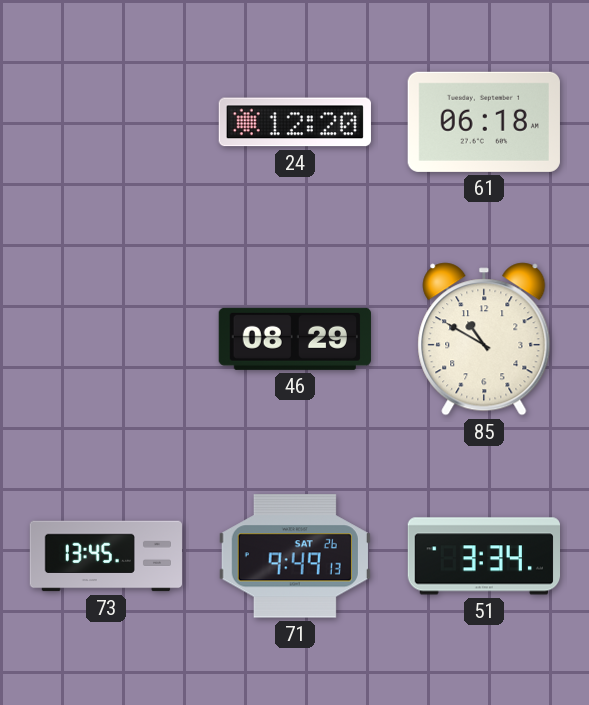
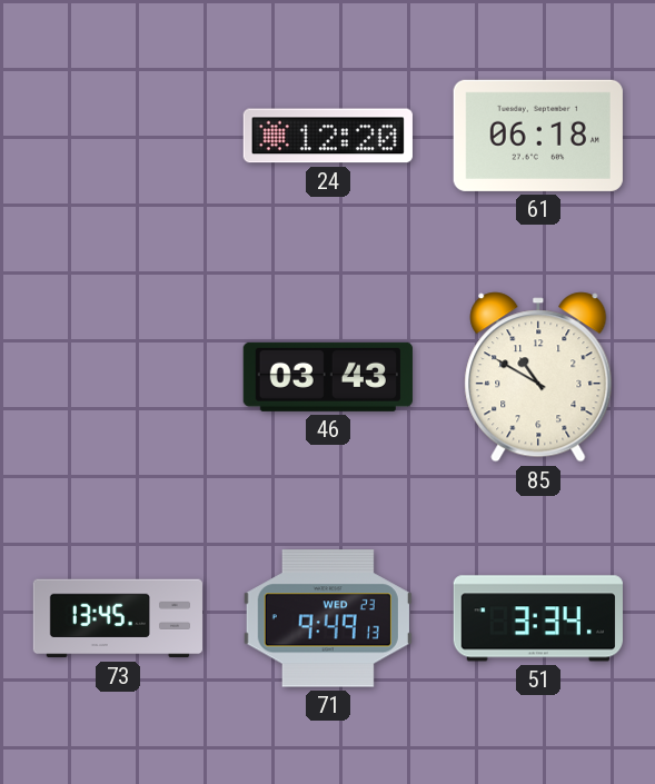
46: 08:29 -> 03:43
71 date: SAT 26 -> WED 23
